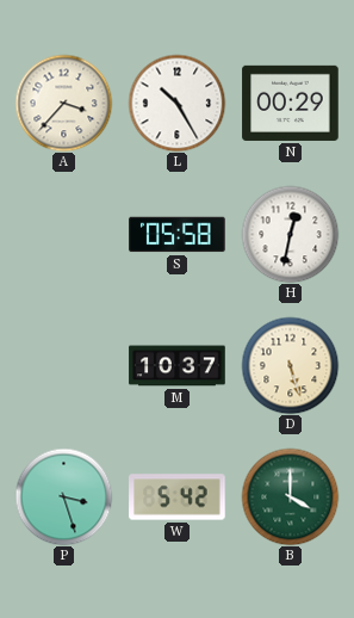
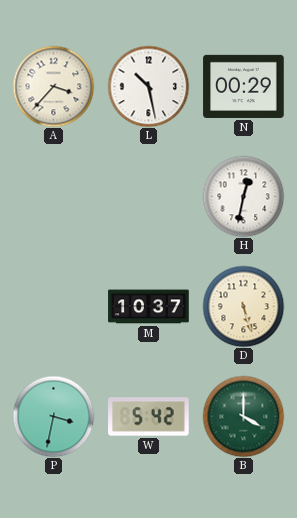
L: 10:25 -> 10:28
S: 05:58 -> none
P: 3:27 -> 3:32
